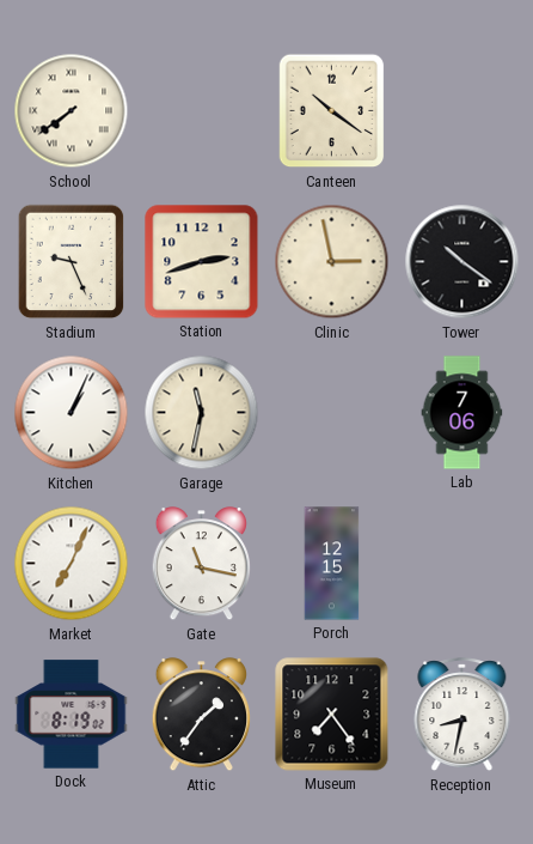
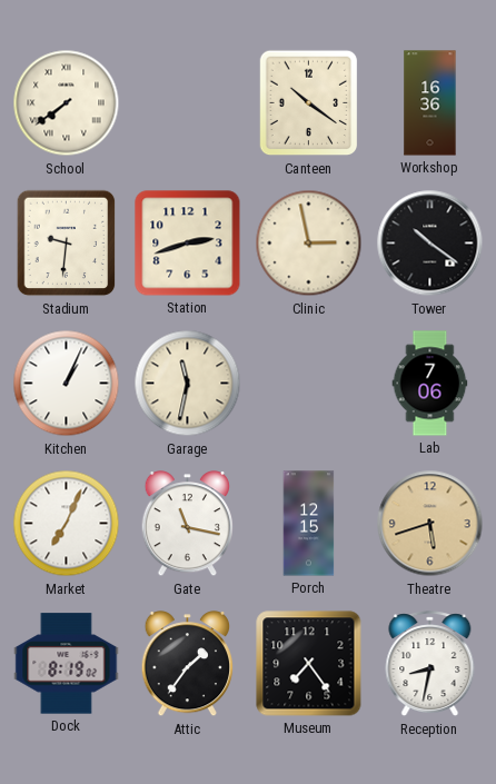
Workshop: none -> 16:36
Stadium: 9:26 -> 9:31
Theatre: none -> 5:42
